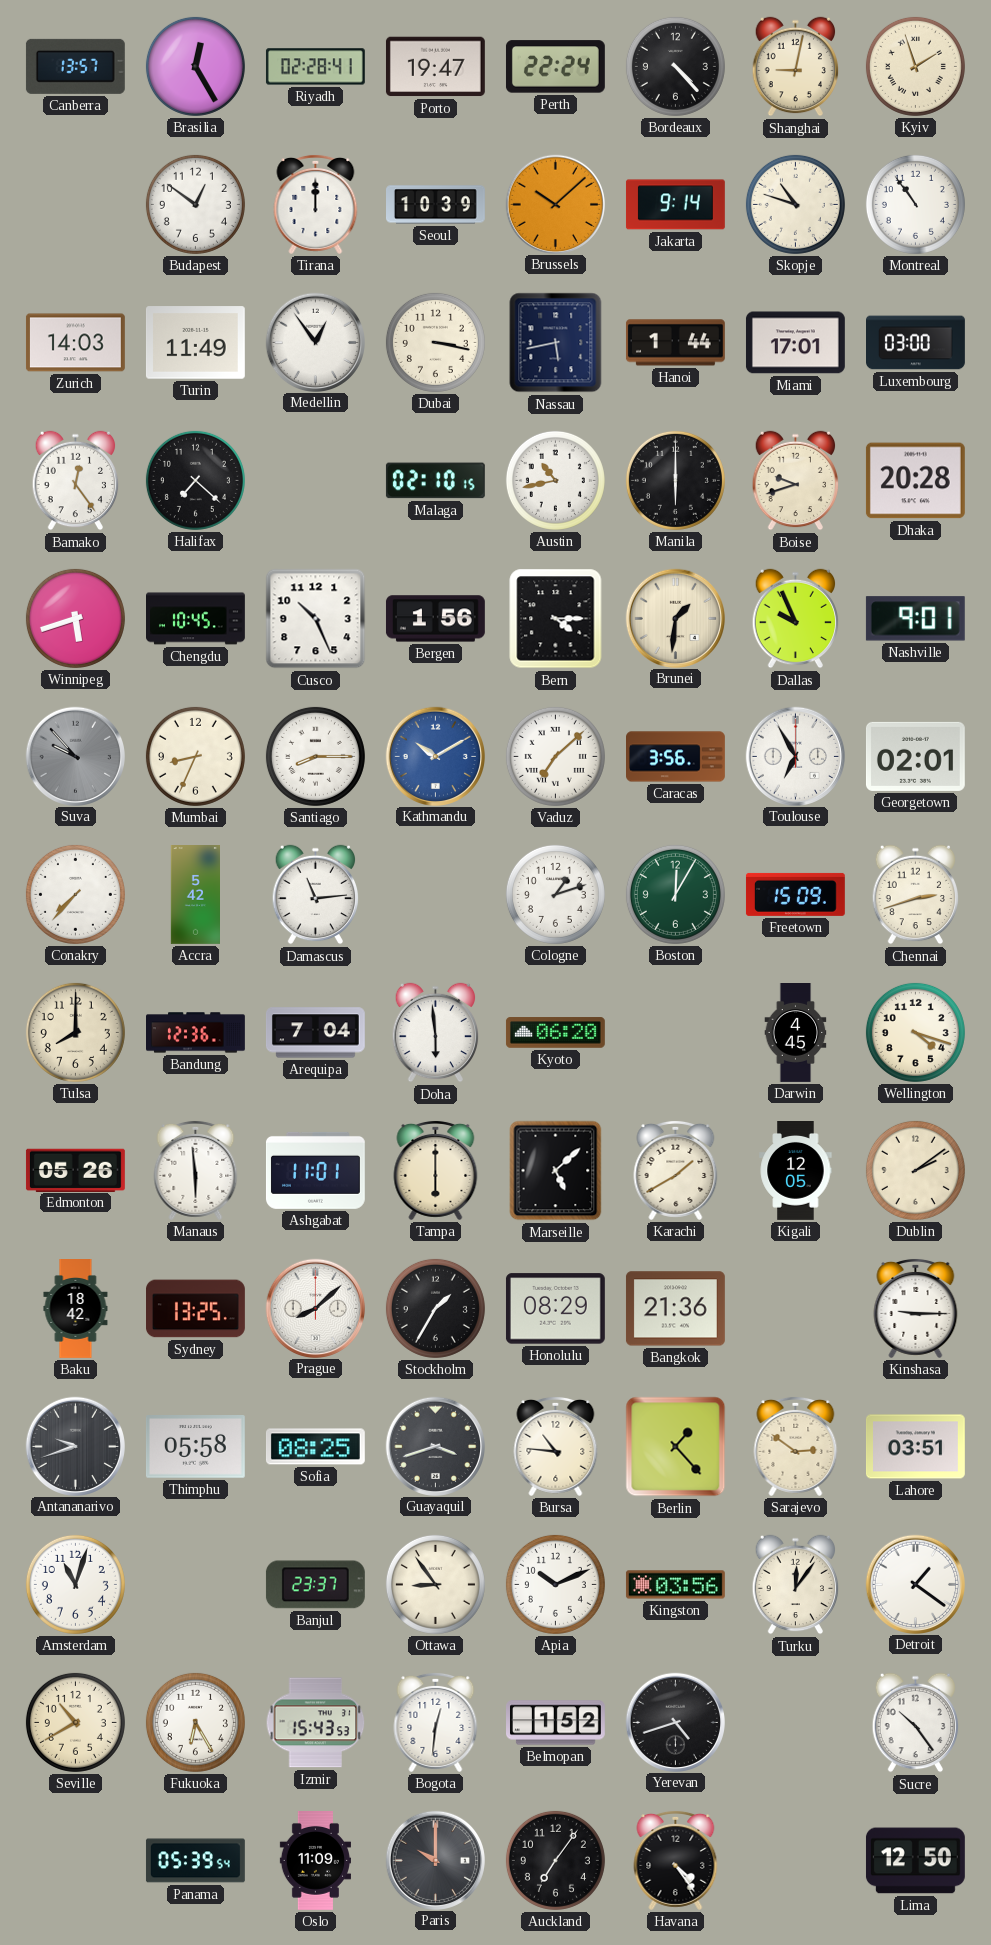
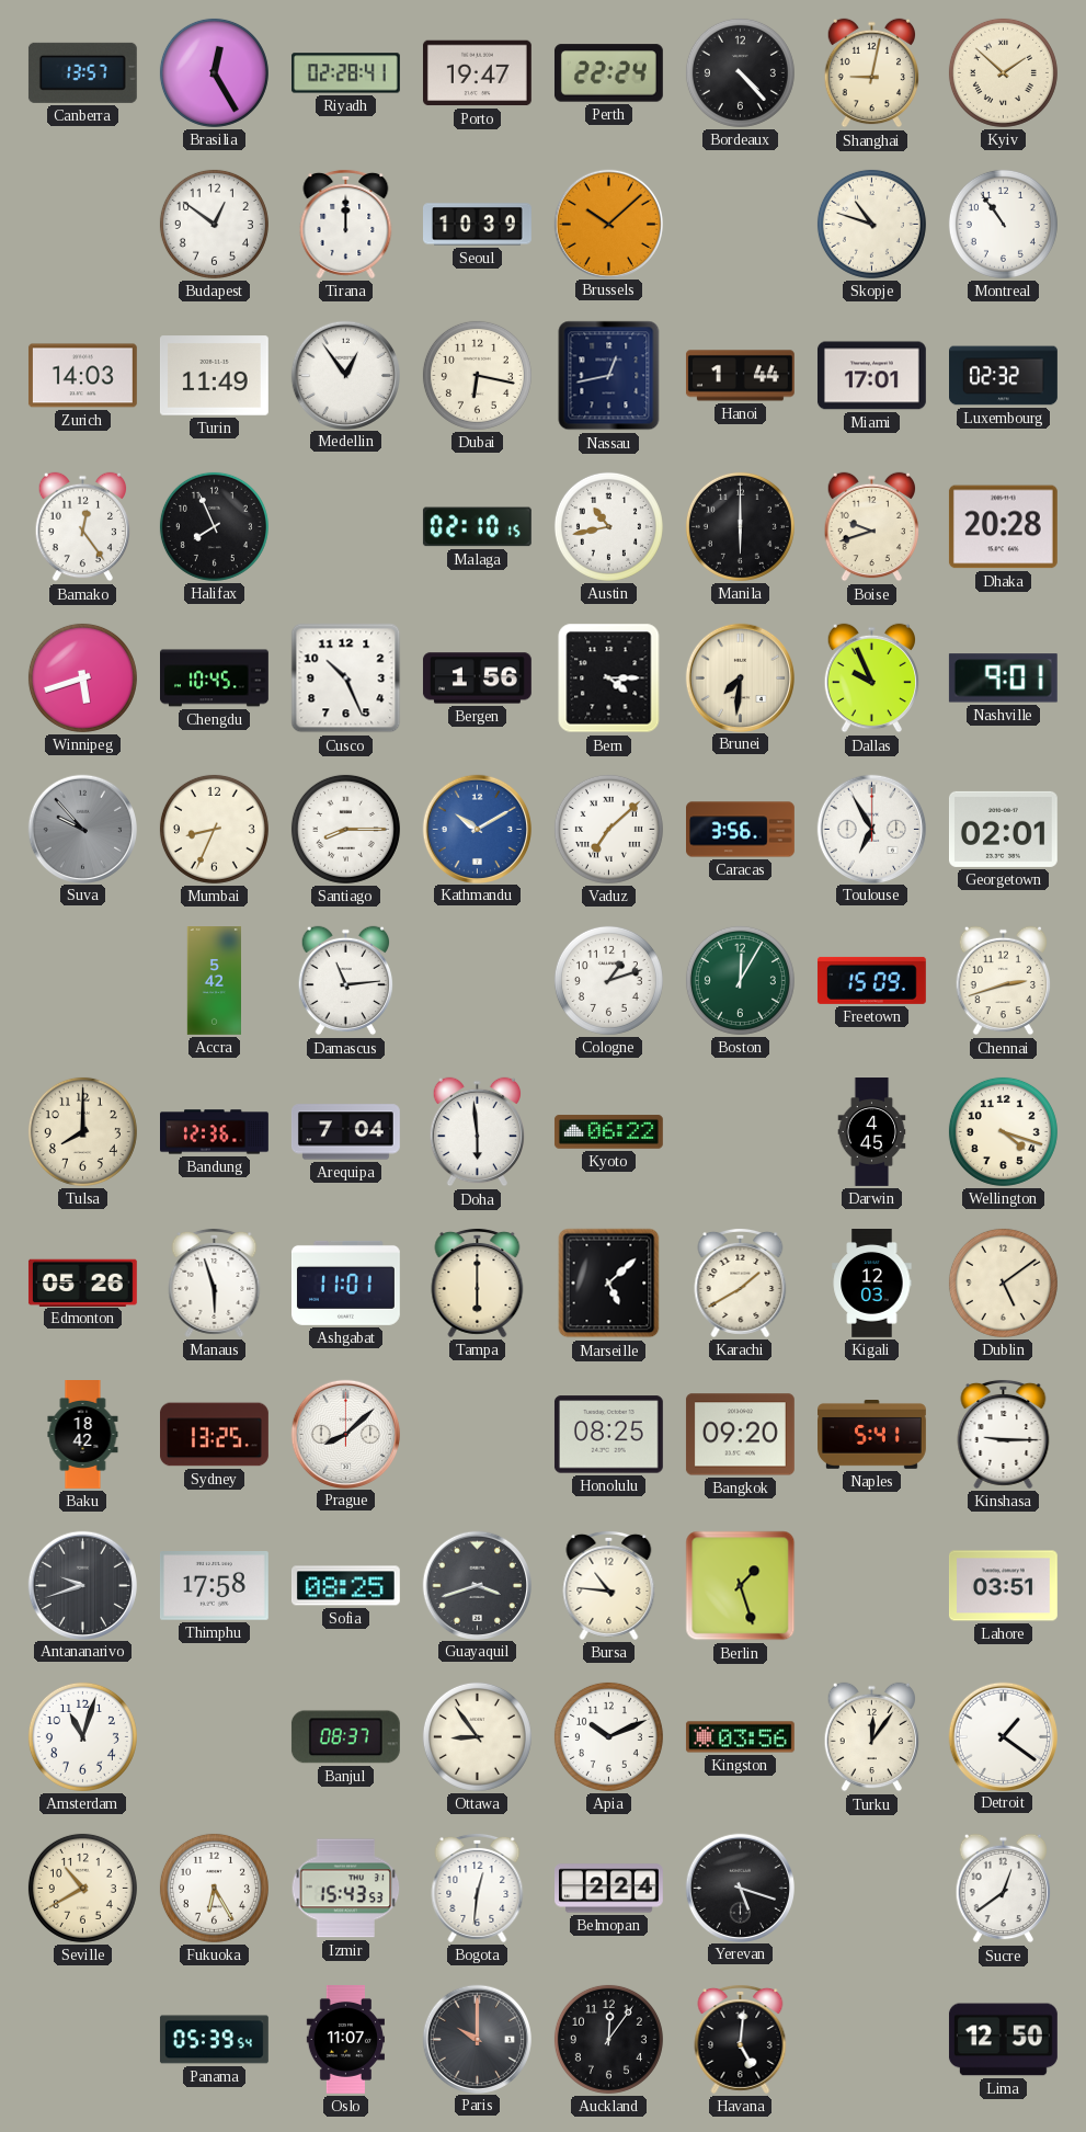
Kyiv: 1:57 -> 1:52
Jakarta: 9:14 -> none
Dubai: 3:17 -> 6:17
Nassau: 5:43 -> 12:43
Luxembourg: 03:00 -> 02:32
Halifax: 7:22 -> 7:56
Brunei: 1:31 -> 7:31
Conakry: 7:37 -> none
Kyoto: 06:20 -> 06:22
Manaus: 5:59 -> 5:57
Kigali: 12:05 -> 12:03
Dublin: 2:09 -> 5:09
Stockholm: 1:35 -> none
Honolulu: 08:29 -> 08:25
Bangkok: 21:36 -> 09:20
Naples: none -> 5:41
Thimphu: 05:58 -> 17:58
Berlin: 1:23 -> 1:27
Sarajevo: 2:51 -> none
Banjul: 23:37 -> 08:37
Belmopan: 1:52 -> 2:24
Yerevan: 4:42 -> 5:18
Sucre: 10:24 -> 12:39
Oslo: 11:09 -> 11:07
Auckland: 7:06 -> 12:06
Havana: 4:24 -> 5:01
